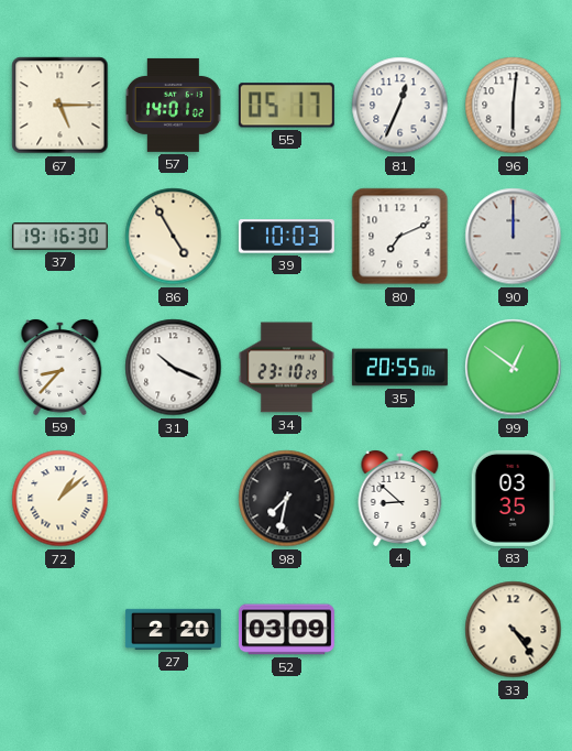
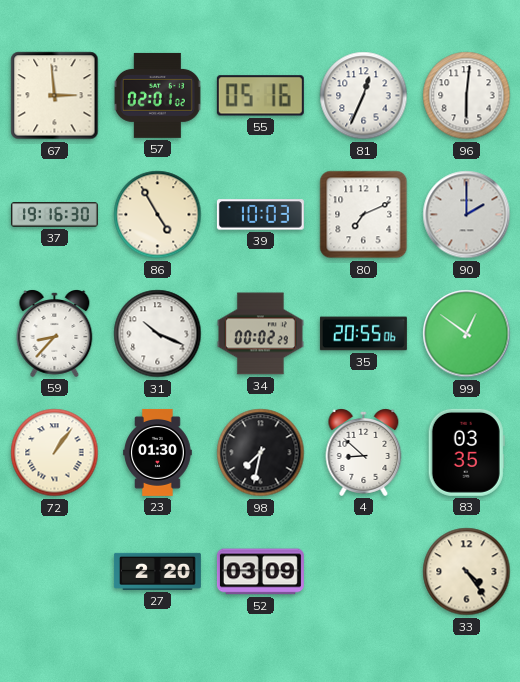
67: 5:15 -> 2:59
57: 14:01 -> 02:01
55: 05:17 -> 05:16
90: 12:00 -> 2:00
34: 23:10 -> 00:02
72: 1:08 -> 1:06
23: none -> 01:30
